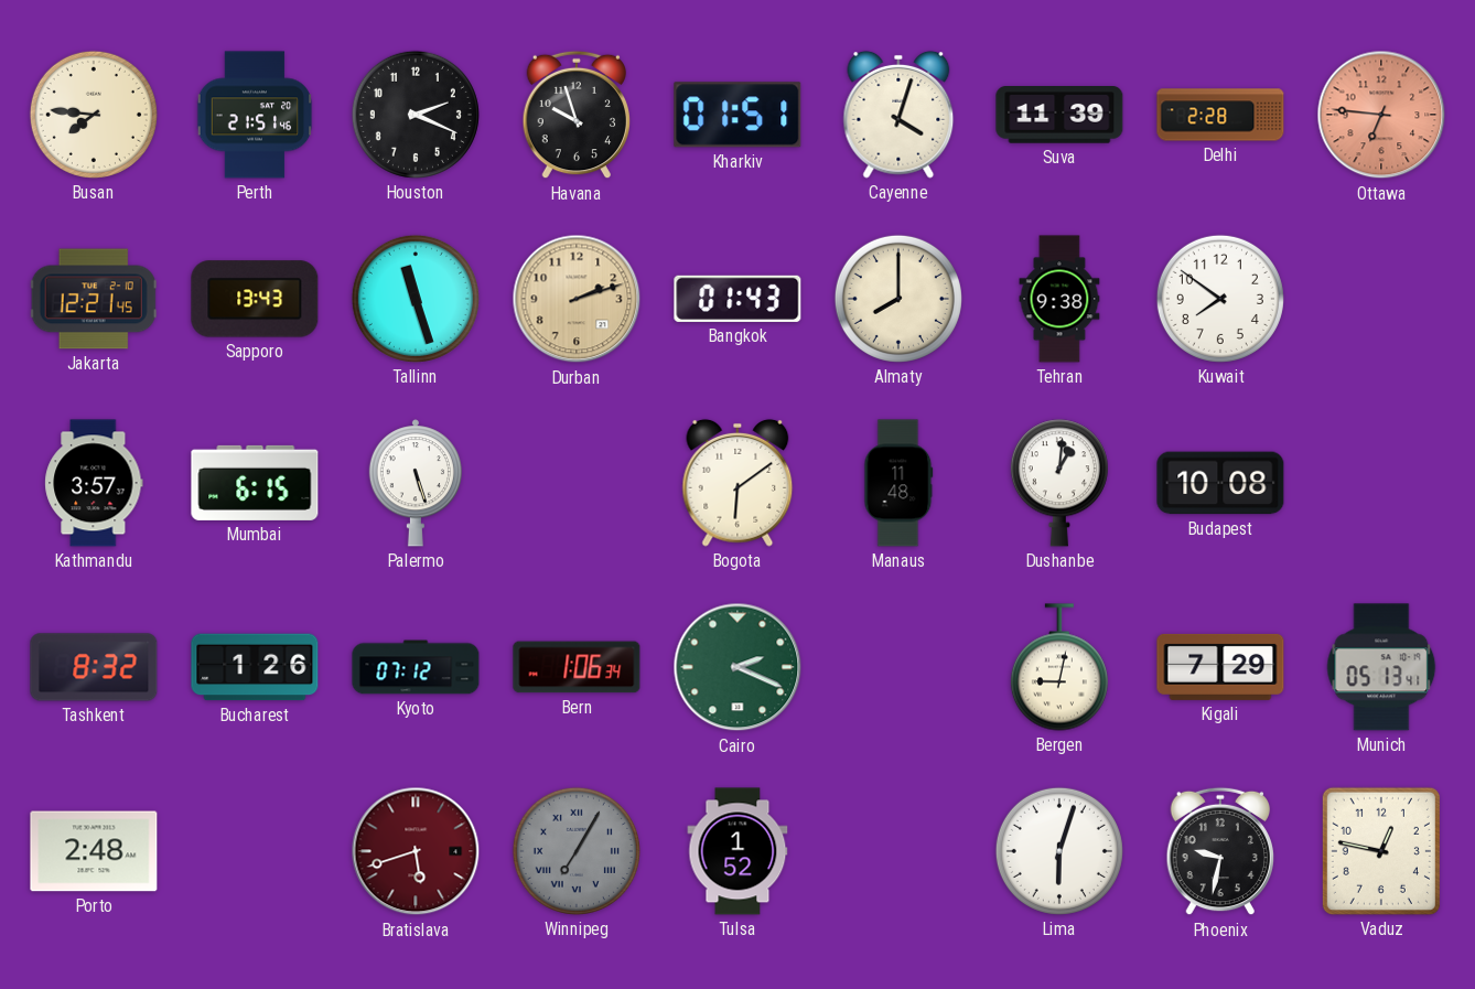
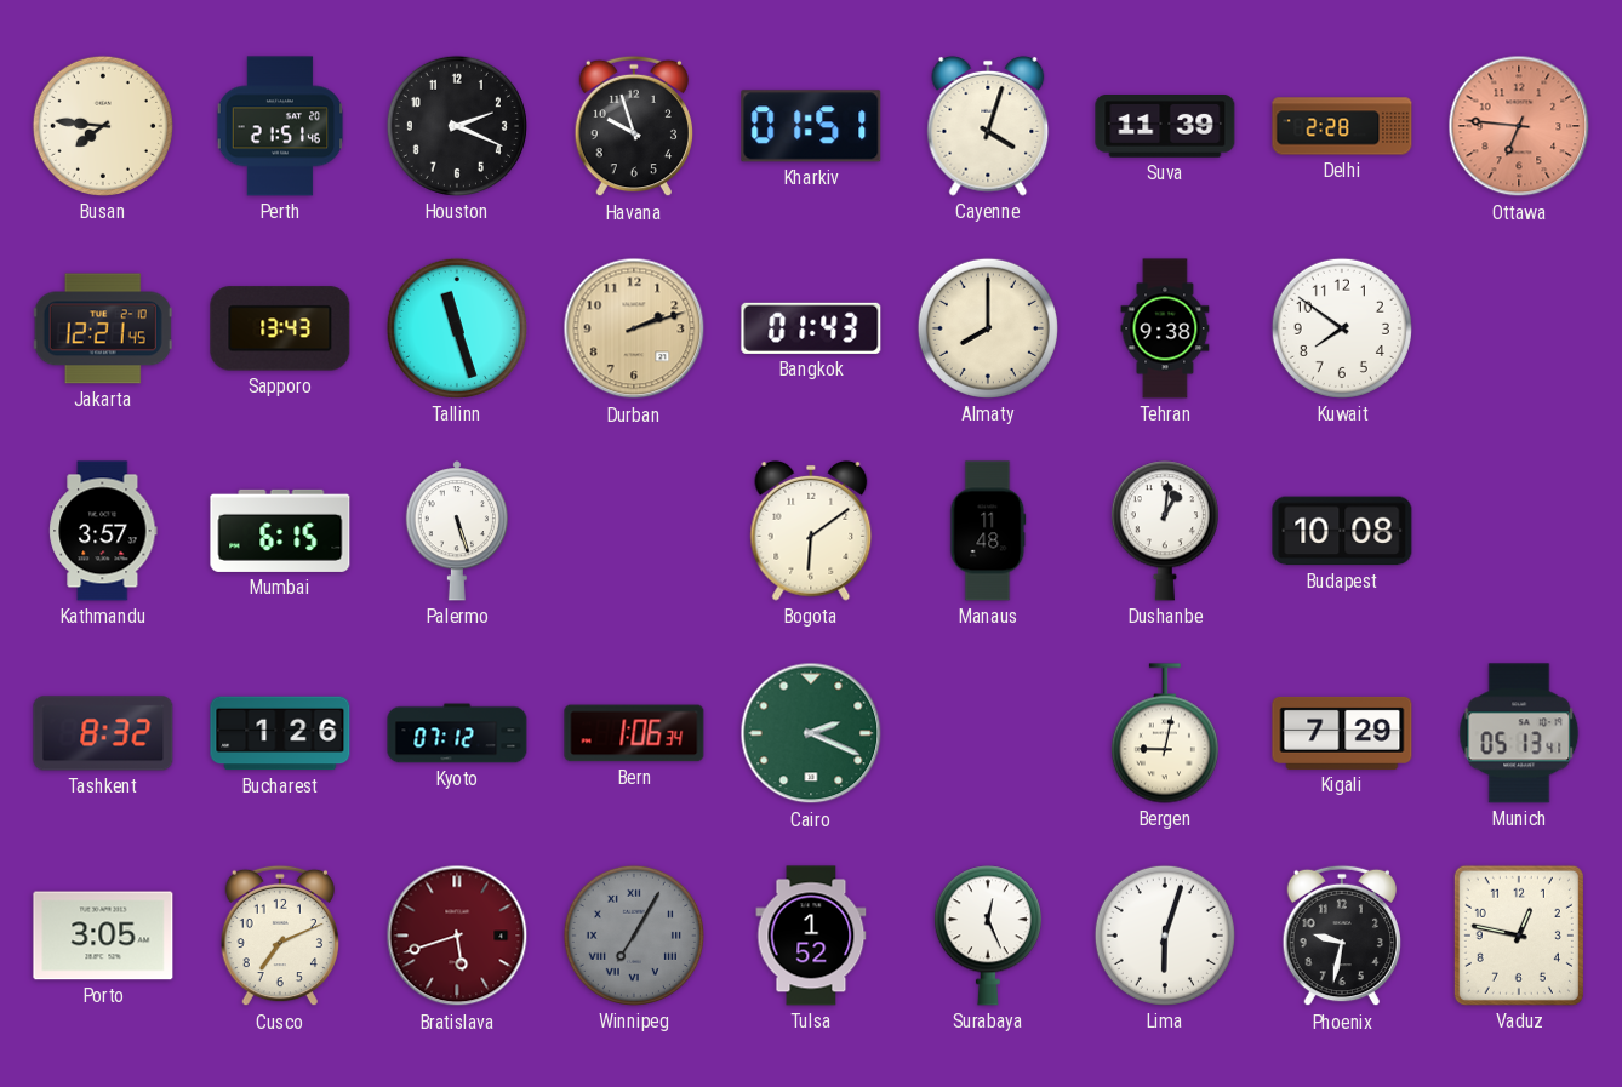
Porto: 2:48 -> 3:05
Cusco: none -> 7:11
Surabaya: none -> 12:26
